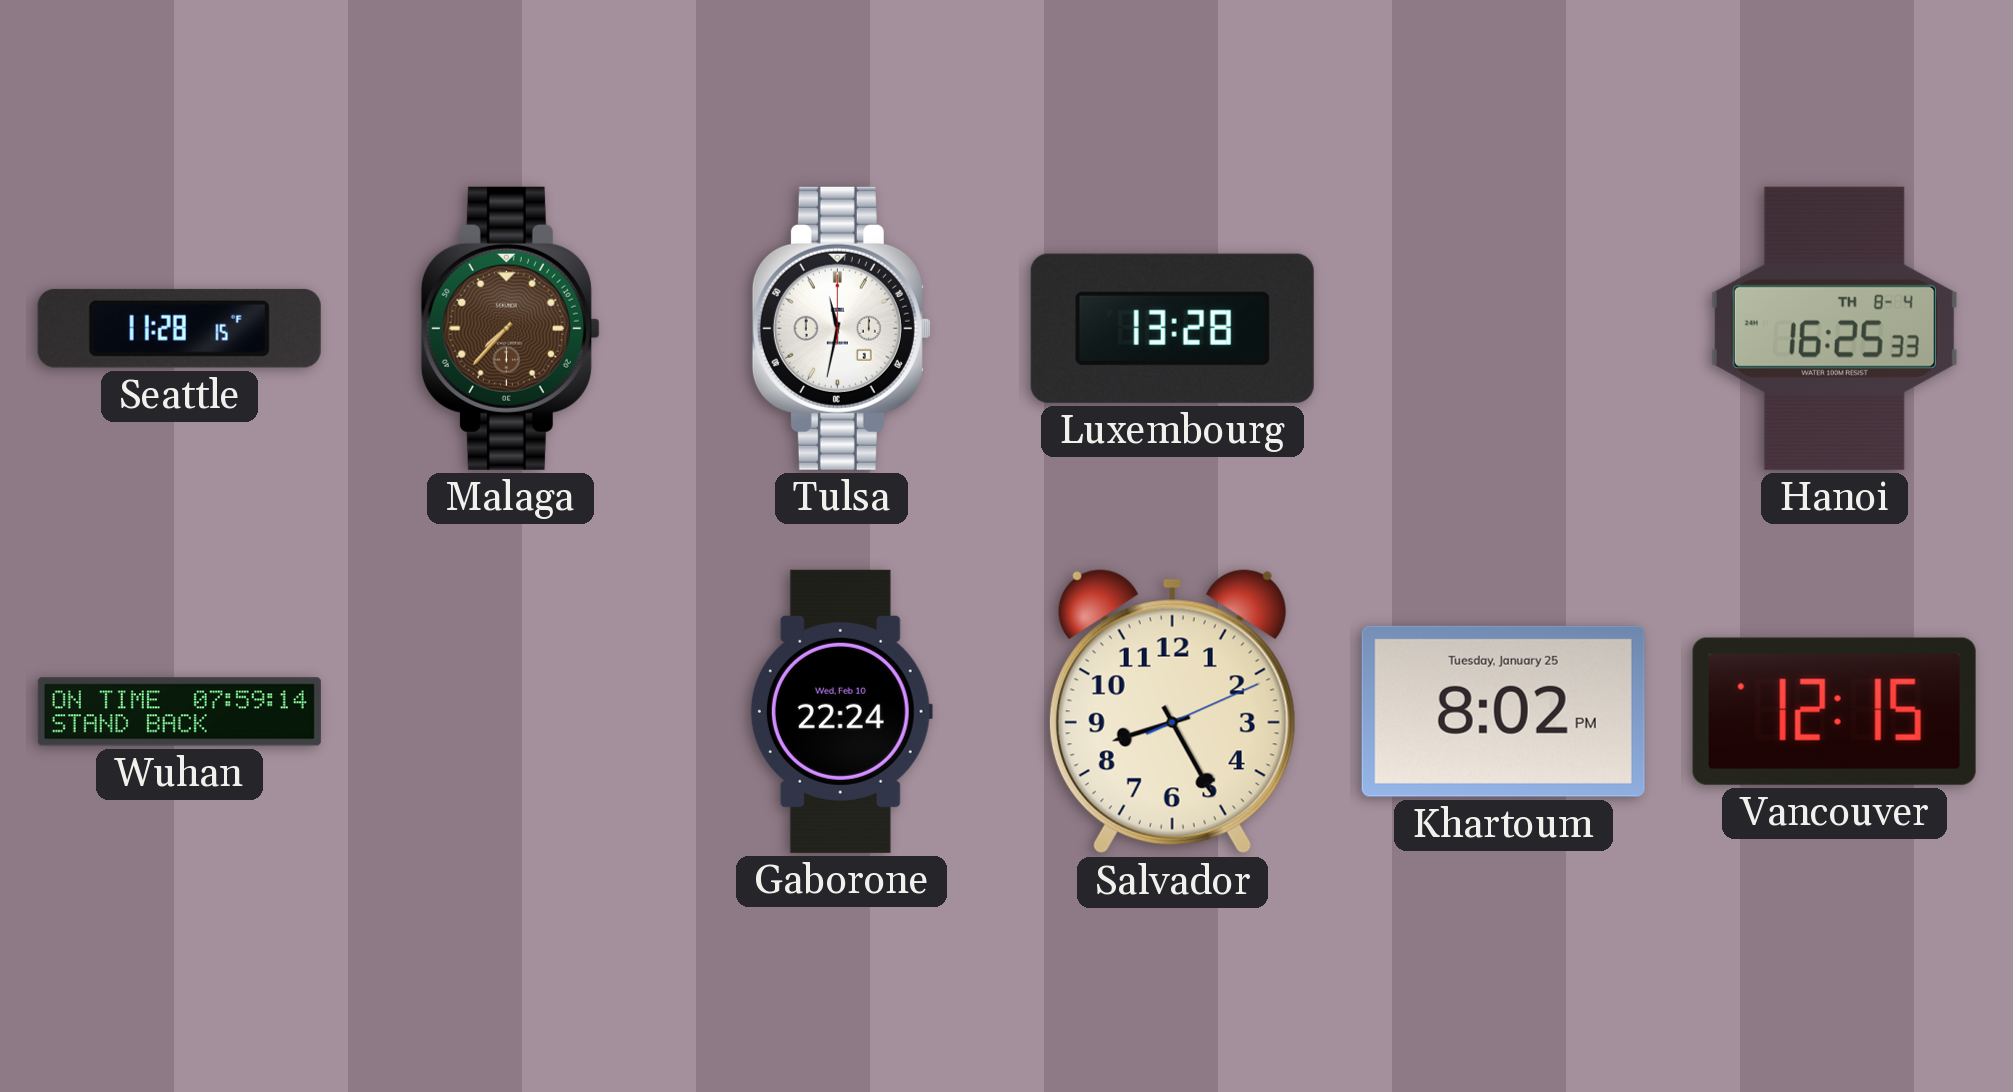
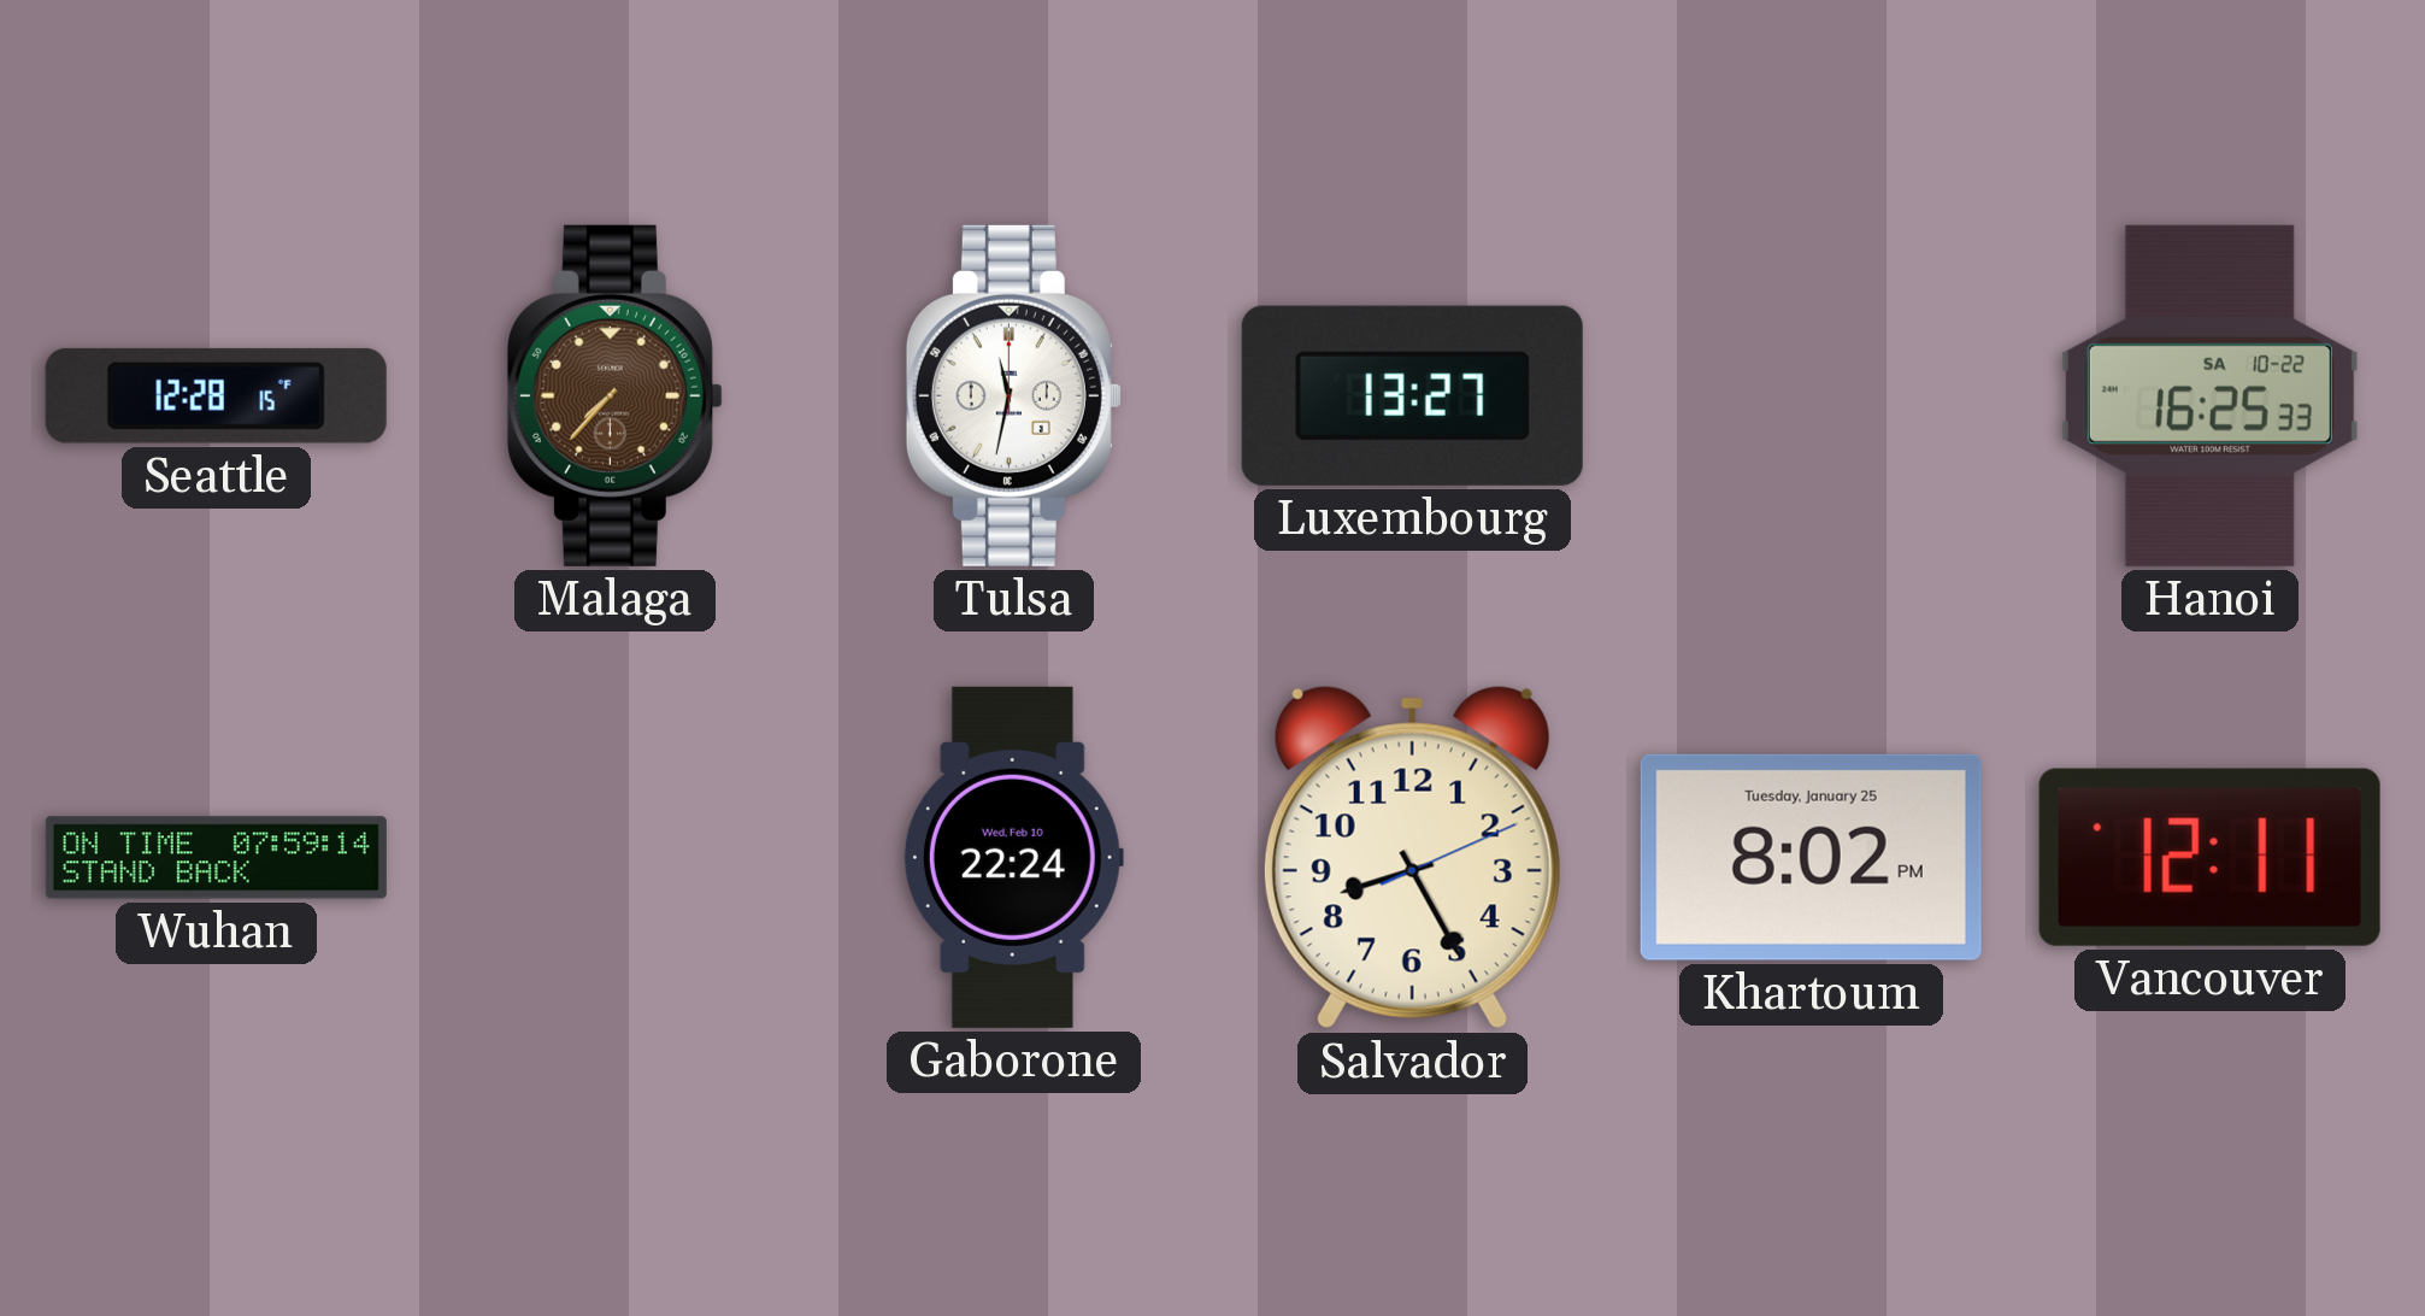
Seattle: 11:28 -> 12:28
Luxembourg: 13:28 -> 13:27
Hanoi date: TH 8-4 -> SA 10-22
Vancouver: 12:15 -> 12:11
